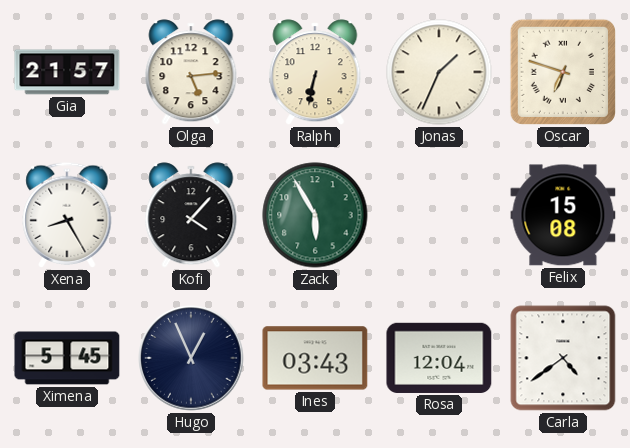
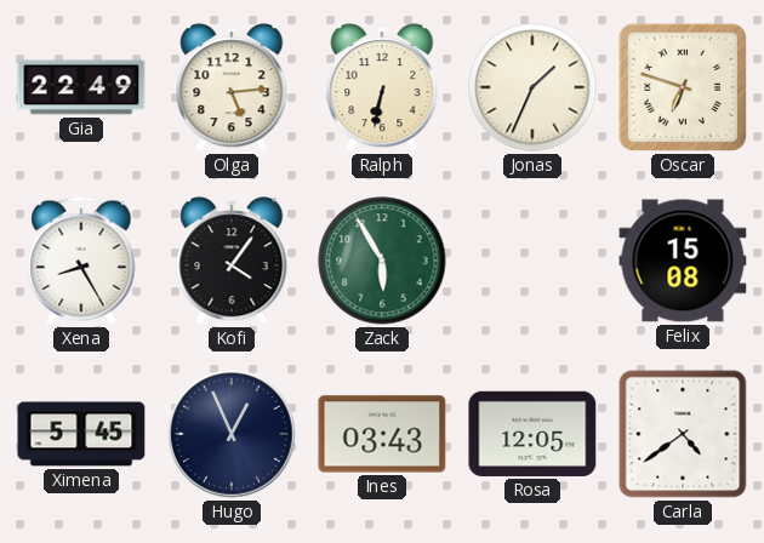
Gia: 21:57 -> 22:49
Kofi: 4:07 -> 4:06
Rosa: 12:04 -> 12:05
